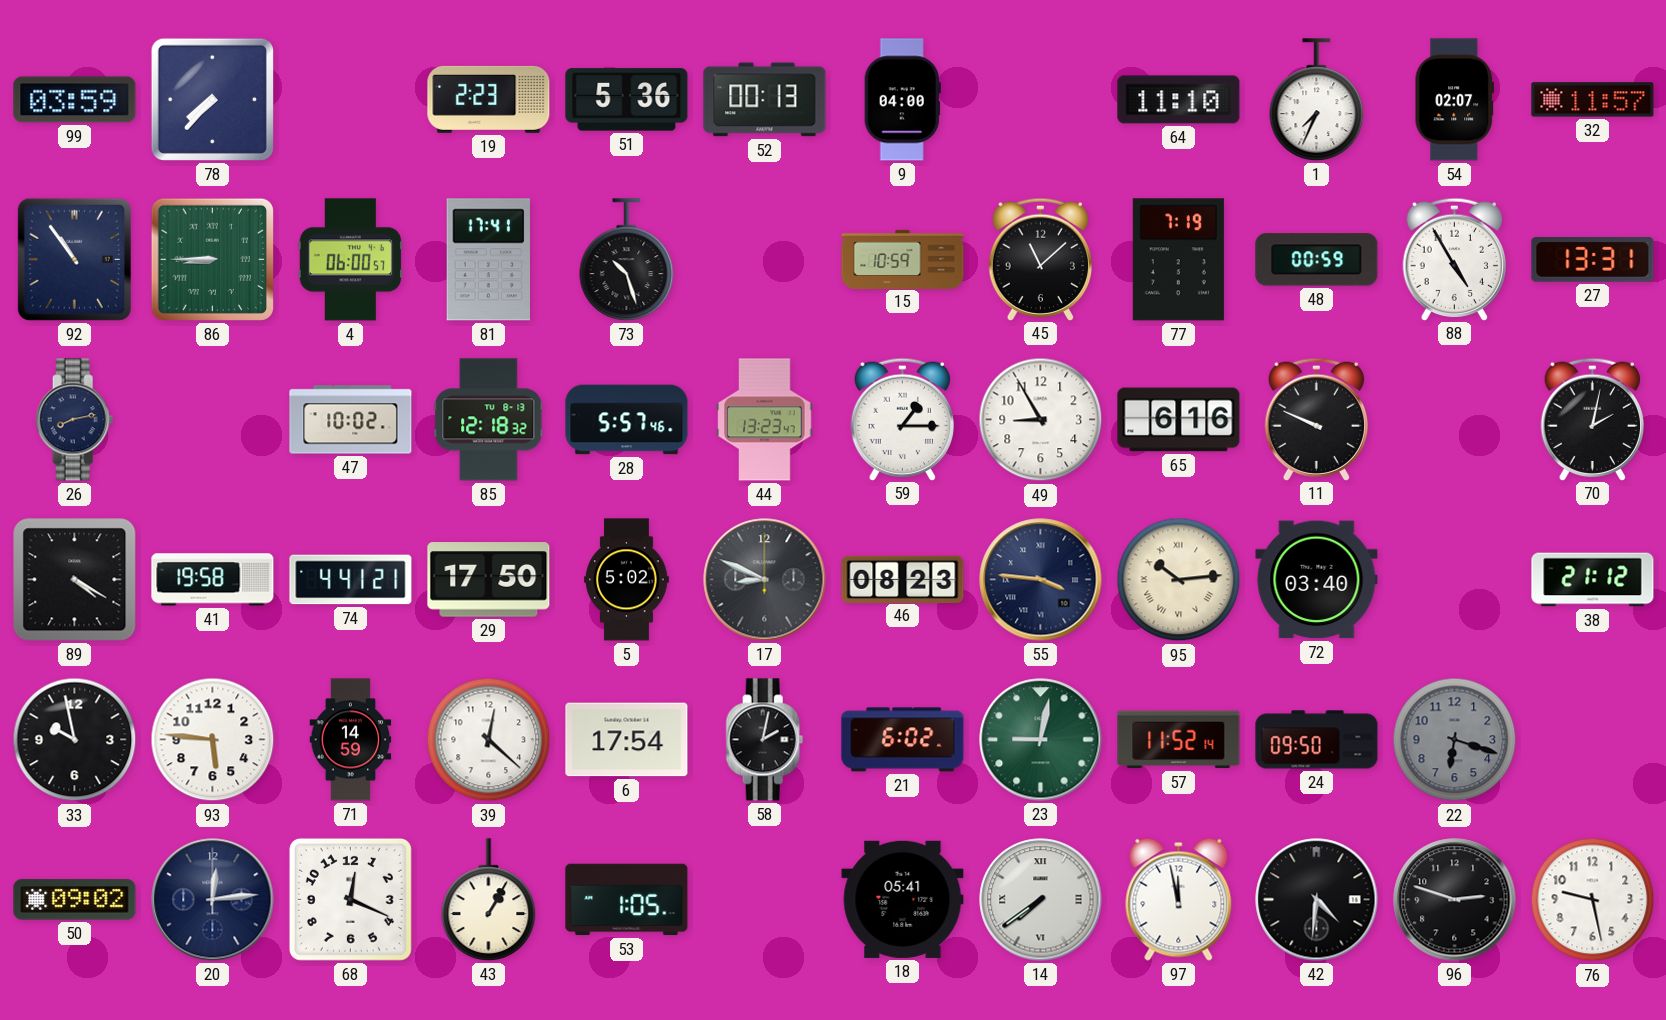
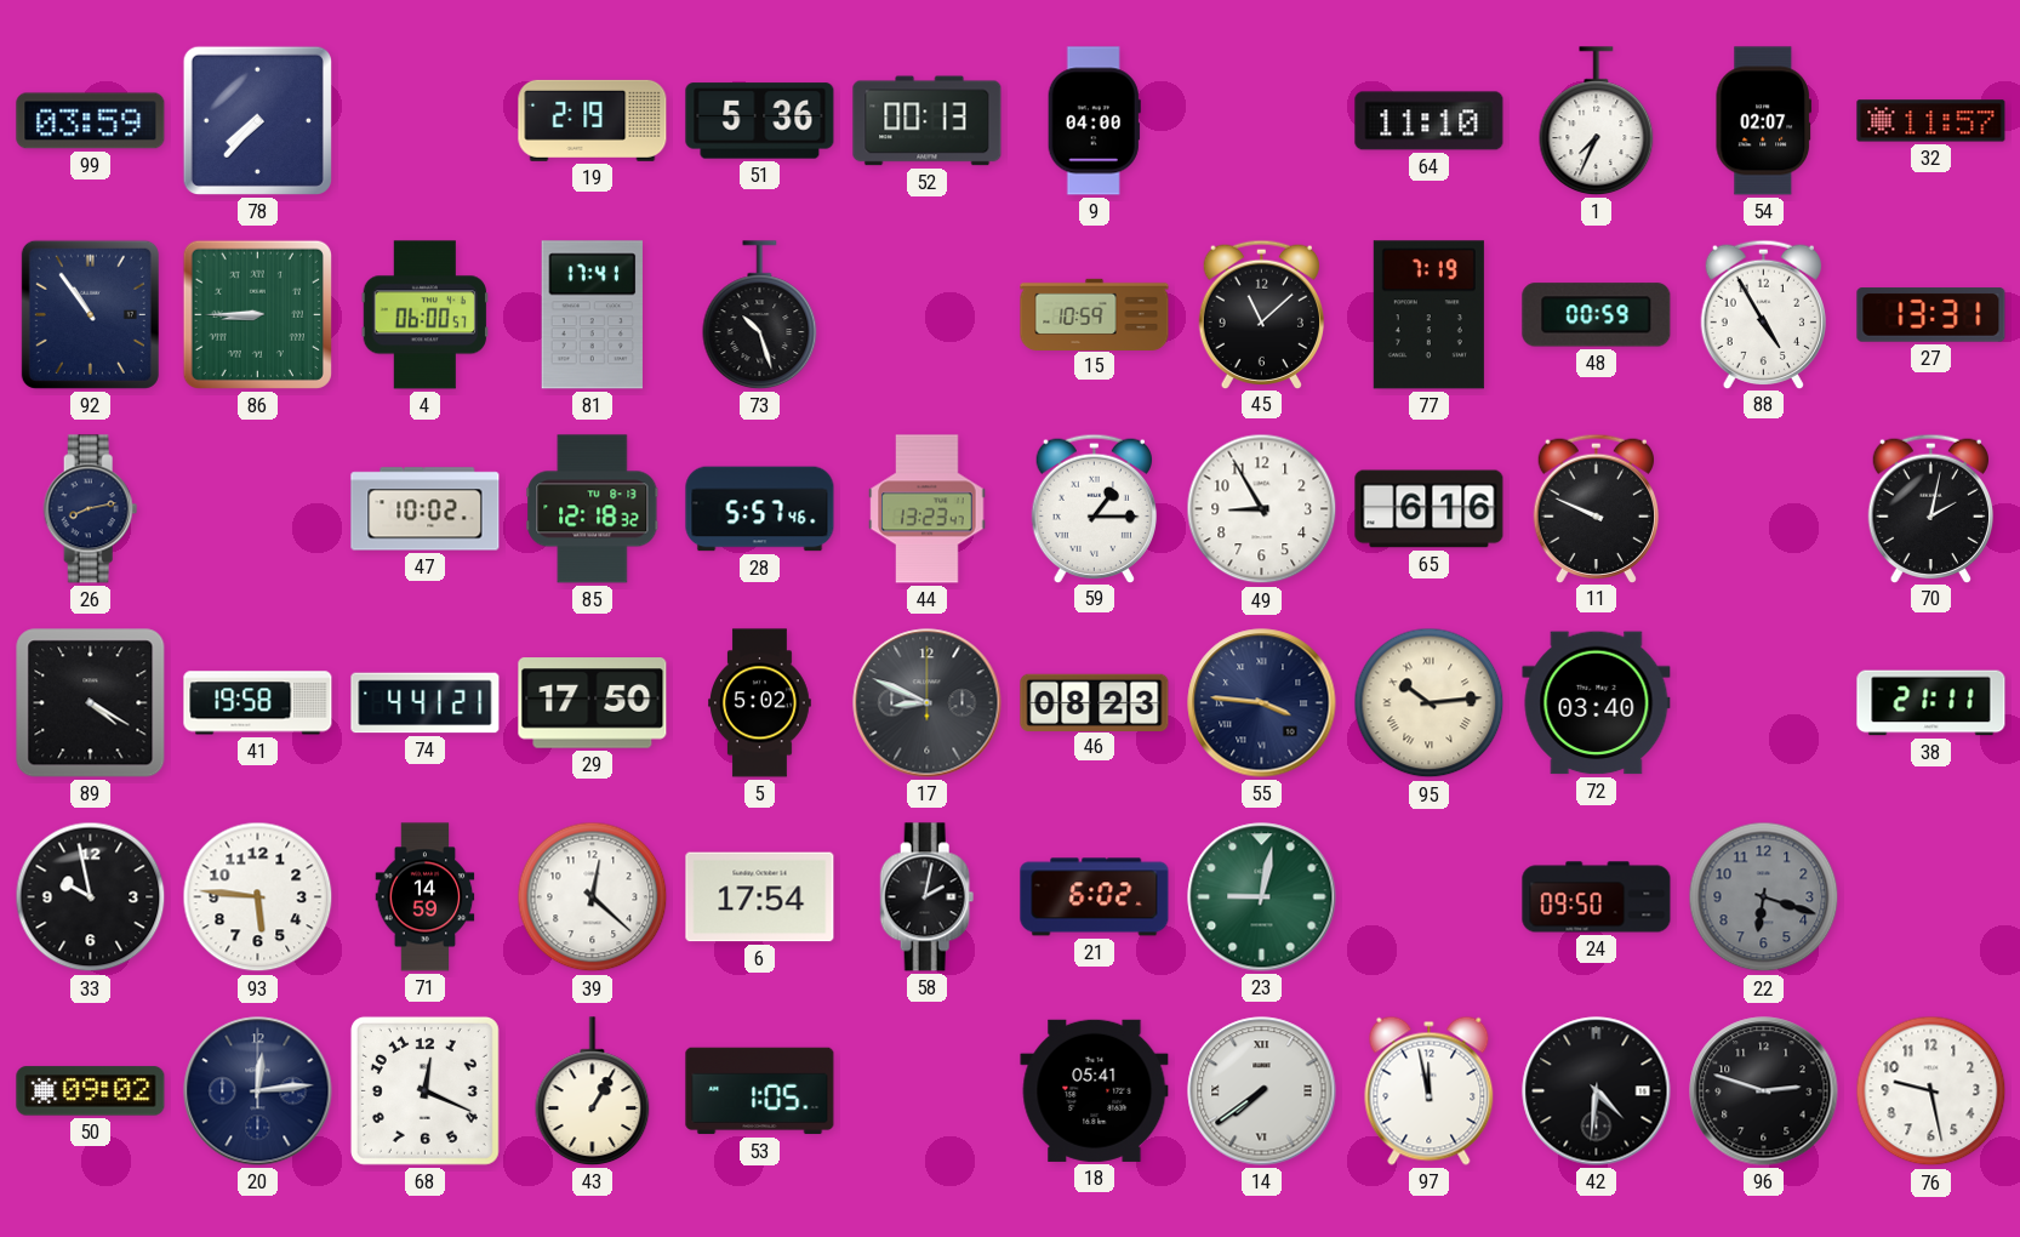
19: 2:23 -> 2:19
38: 21:12 -> 21:11
57: 11:52 -> none
